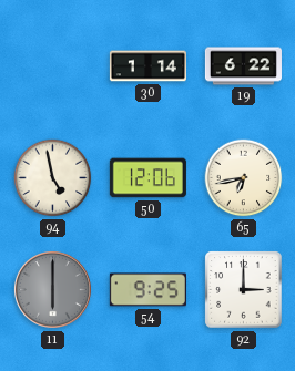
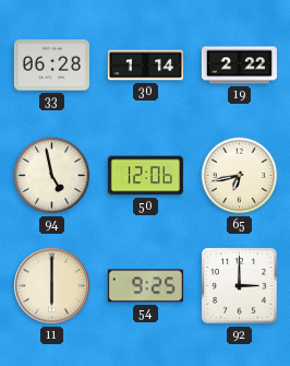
33: none -> 06:28
19: 6:22 -> 2:22
11 dial: grey -> cream
